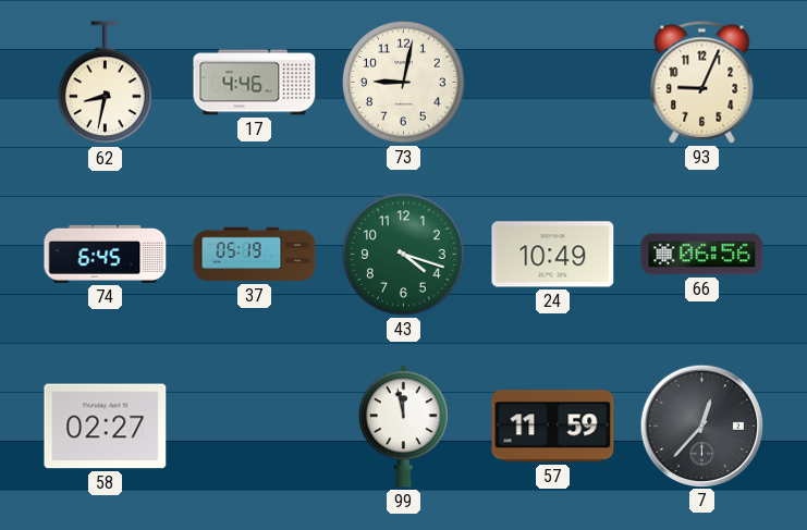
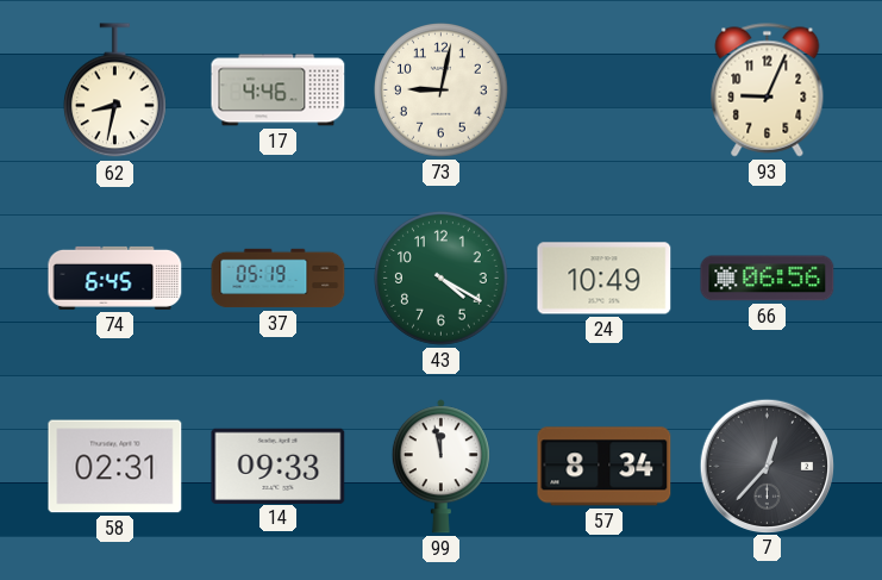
43: 4:18 -> 4:20
58: 02:27 -> 02:31
14: none -> 09:33
57: 11:59 -> 8:34
